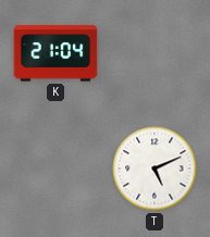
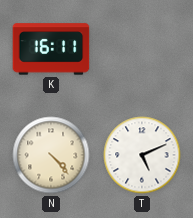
K: 21:04 -> 16:11
N: none -> 4:23
